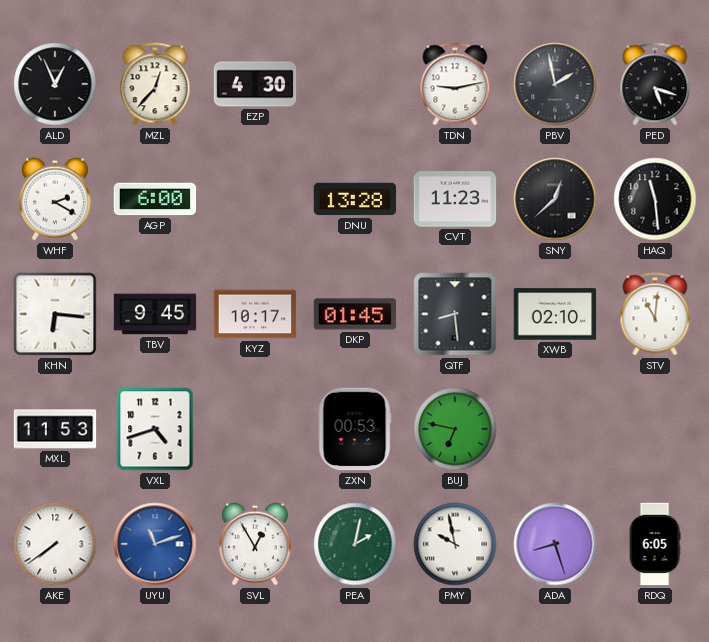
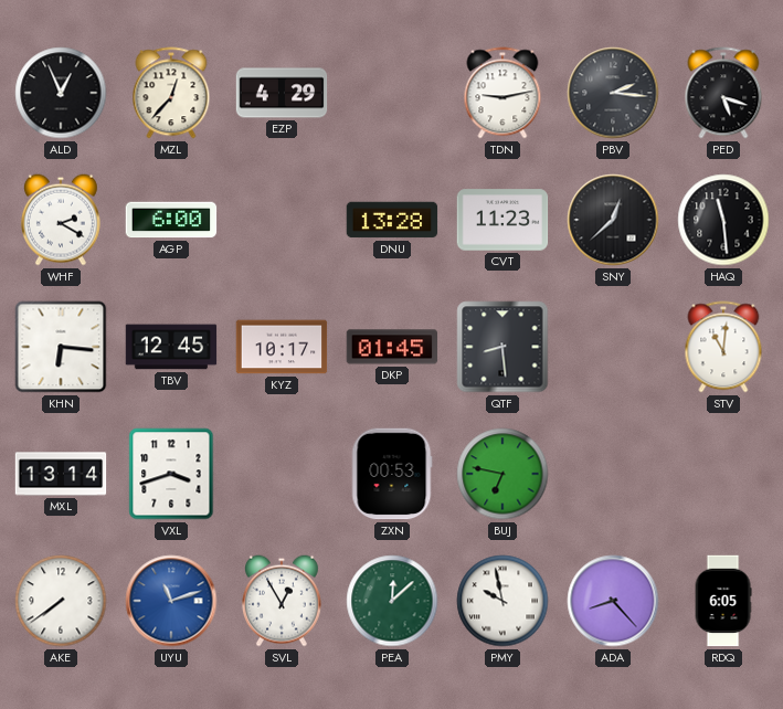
EZP: 4:30 -> 4:29
PBV: 1:58 -> 2:16
TBV: 9:45 -> 12:45
XWB: 02:10 -> none
MXL: 11:53 -> 13:14
VXL: 4:42 -> 3:42
PEA: 2:02 -> 12:08
ADA: 8:27 -> 8:23
